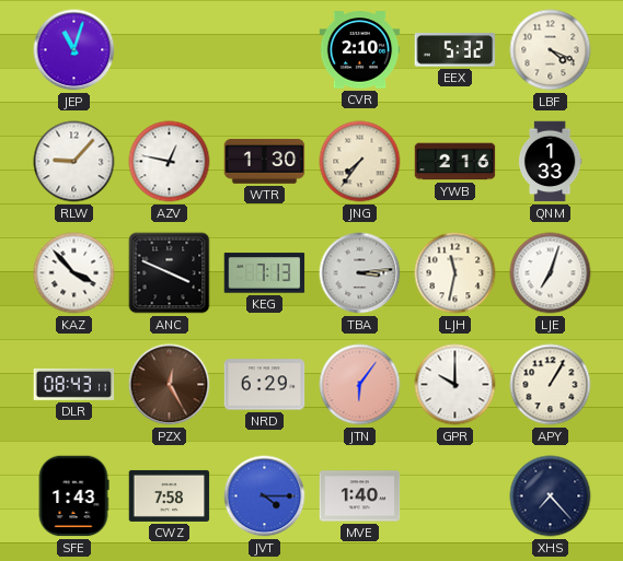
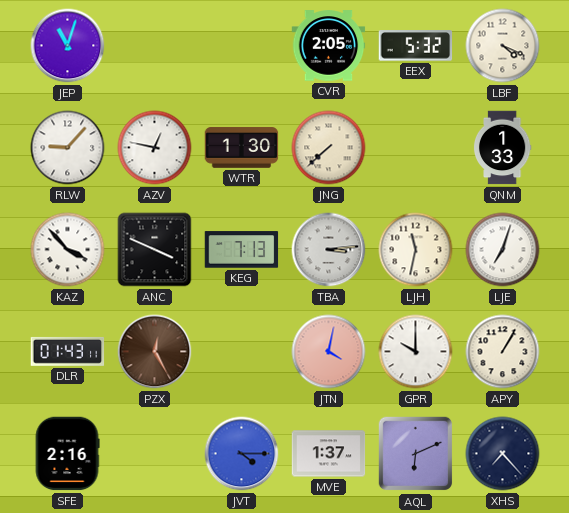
CVR: 2:10 -> 2:05
JNG: 7:36 -> 7:38
YWB: 2:16 -> none
DLR: 08:43 -> 01:43
NRD: 6:29 -> none
JTN: 6:06 -> 4:02
SFE: 1:43 -> 2:16
CWZ: 7:58 -> none
MVE: 1:40 -> 1:37
AQL: none -> 6:11
